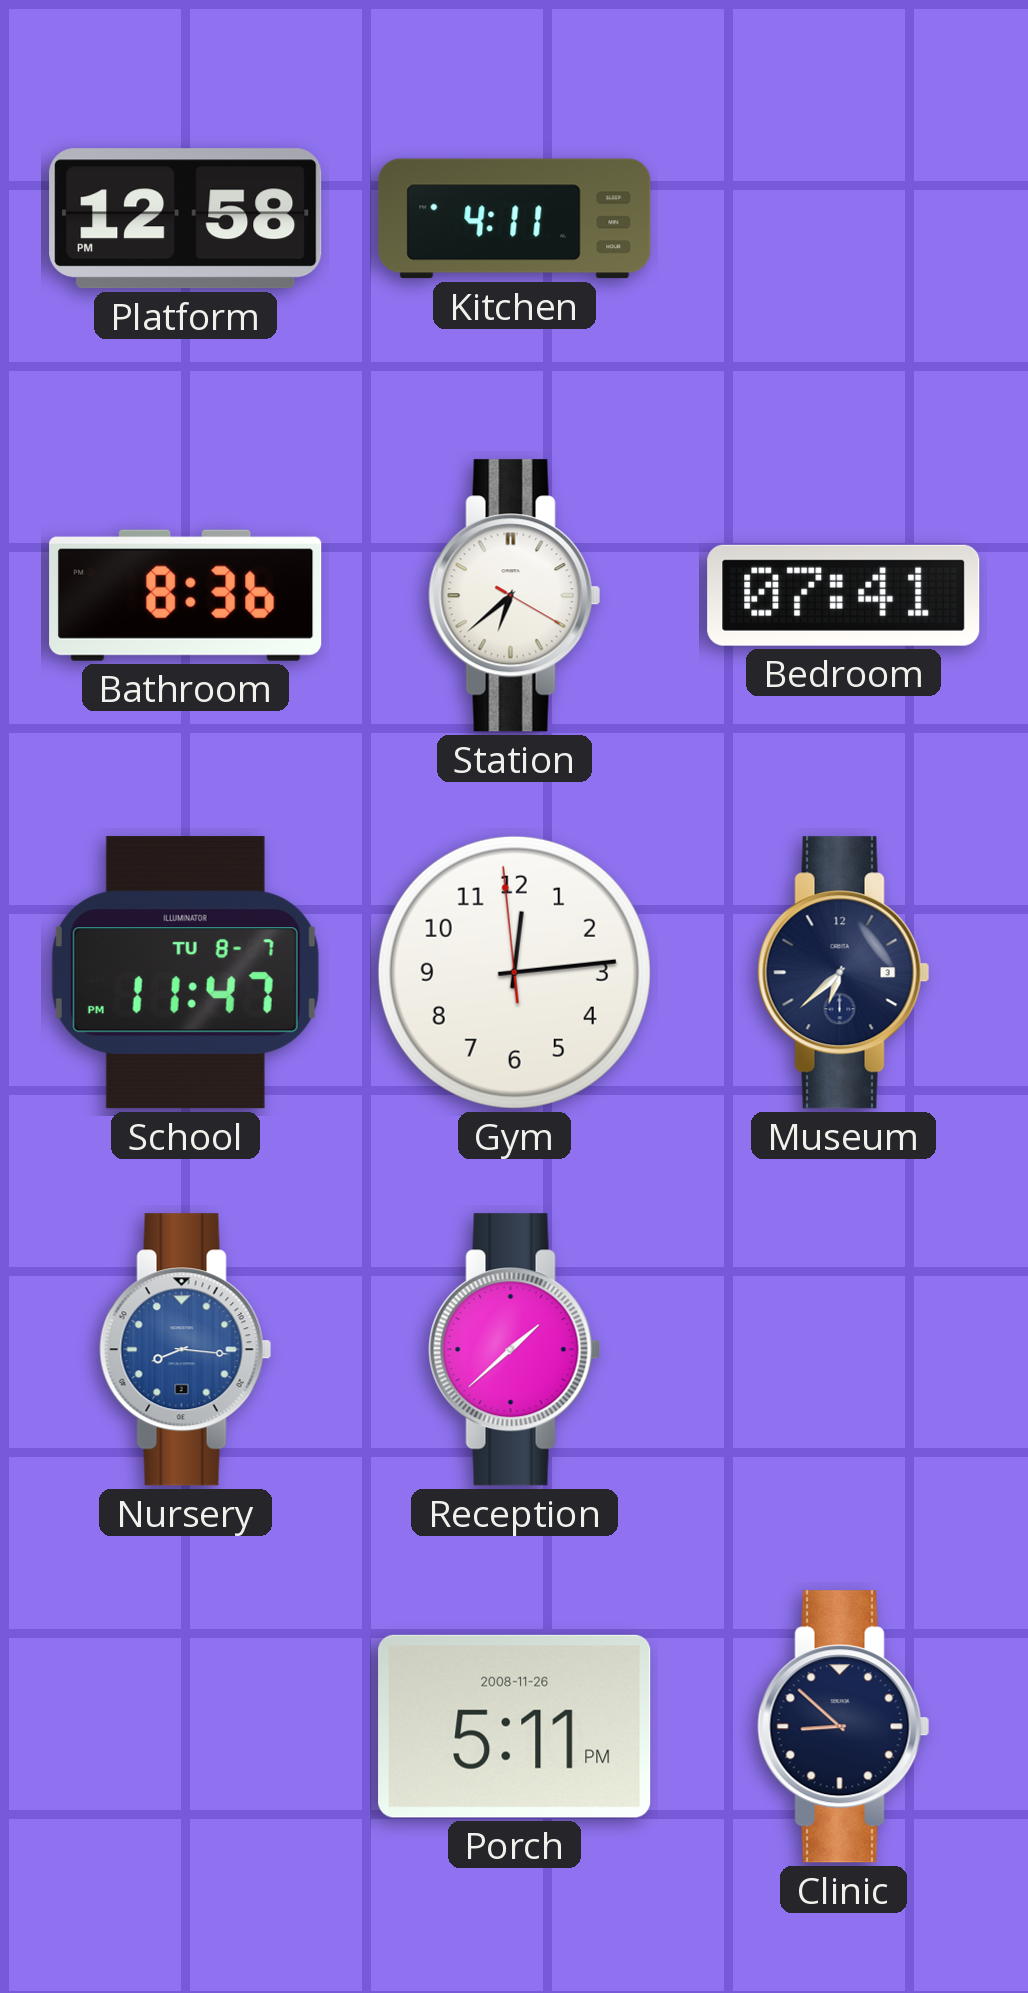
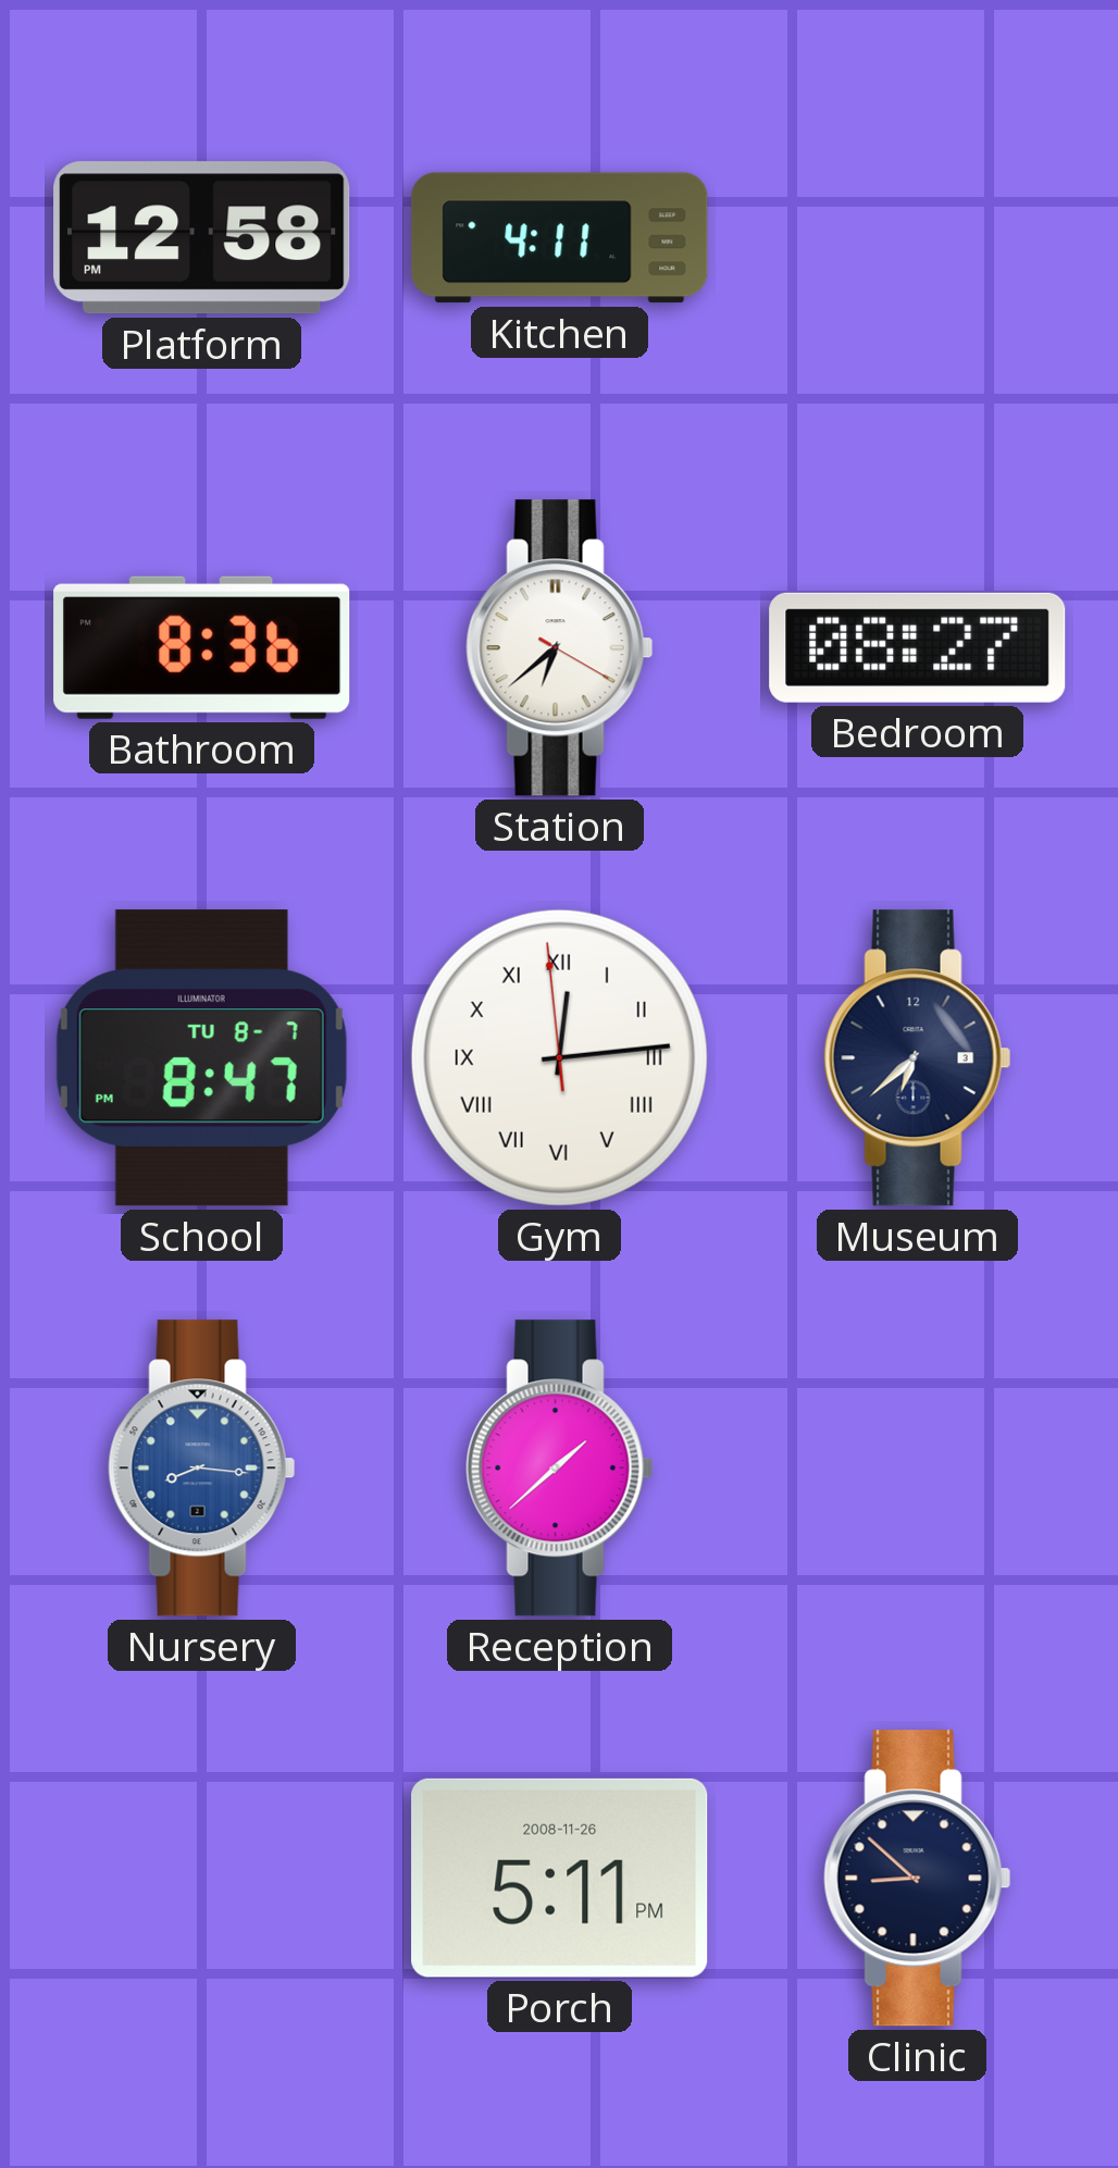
Bedroom: 07:41 -> 08:27
School: 11:47 -> 8:47
Gym numerals: Arabic -> Roman
